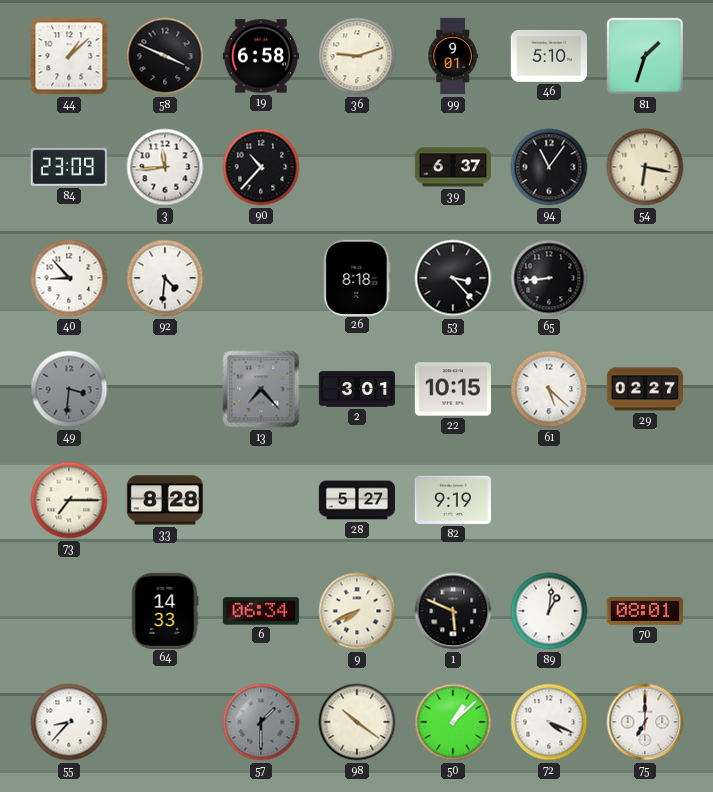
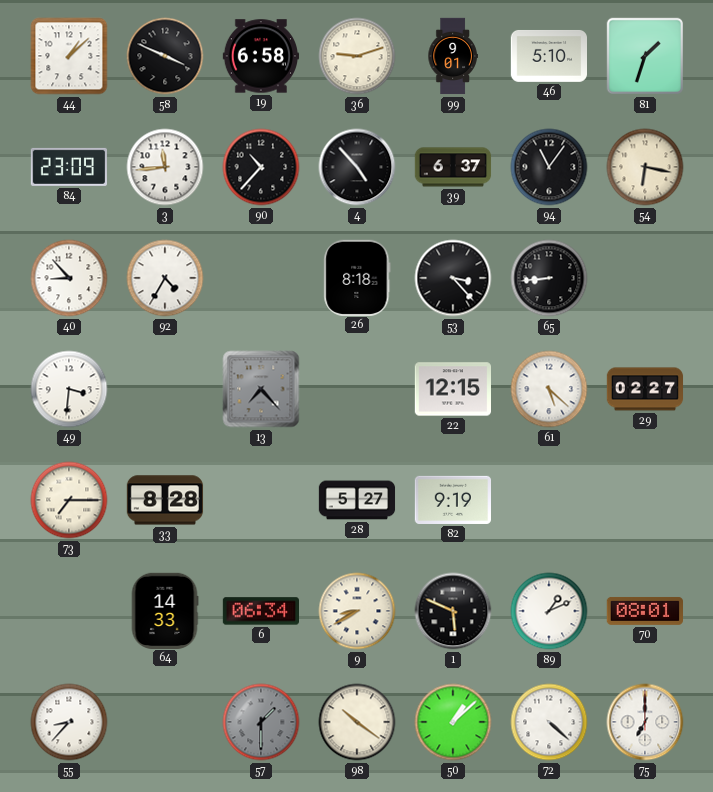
4: none -> 4:53
92: 4:31 -> 4:35
49 dial: grey -> white
2: 3:01 -> none
22: 10:15 -> 12:15
9: 7:41 -> 8:40
89: 1:01 -> 1:11
72: 4:19 -> 4:22
